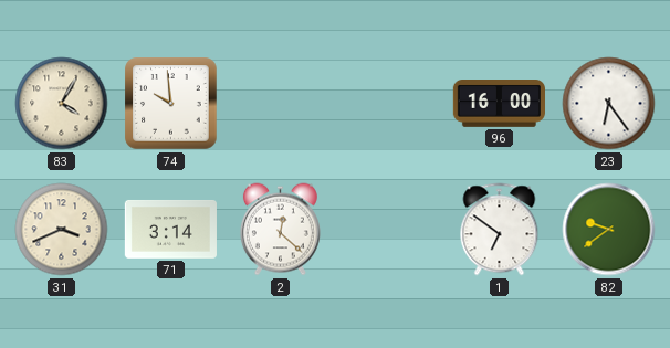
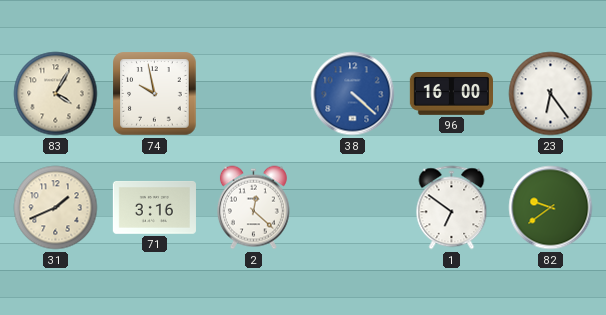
74: 9:59 -> 9:58
38: none -> 4:22
31: 3:41 -> 1:41
71: 3:14 -> 3:16
